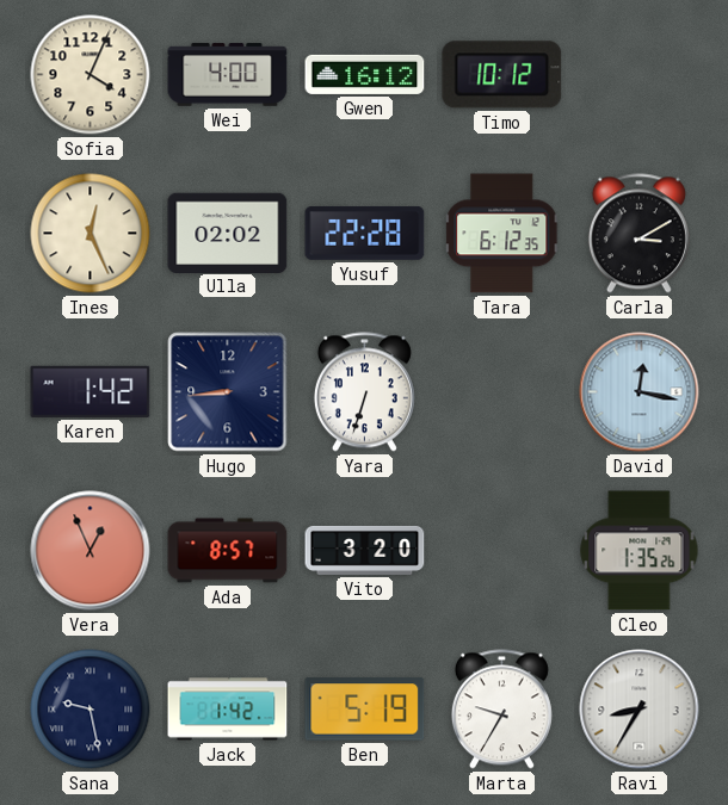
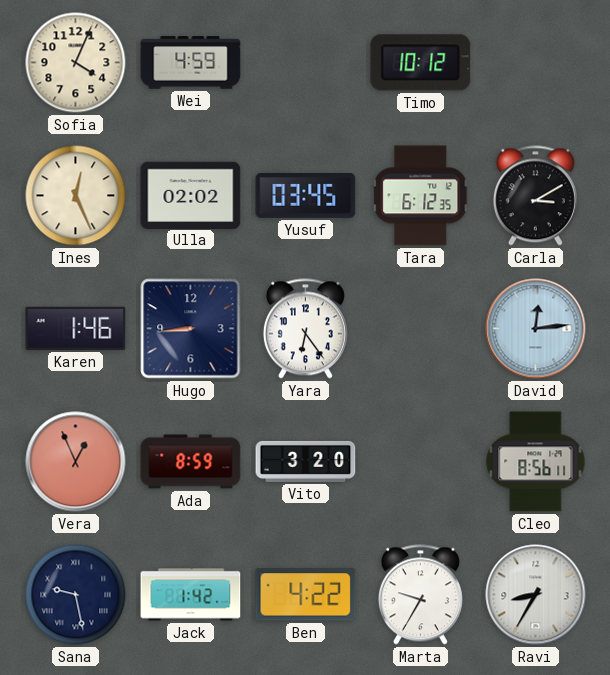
Wei: 4:00 -> 4:59
Gwen: 16:12 -> none
Yusuf: 22:28 -> 03:45
Karen: 1:42 -> 1:46
Yara: 6:33 -> 6:24
David: 12:17 -> 12:14
Ada: 8:57 -> 8:59
Cleo: 1:35 -> 8:56
Ben: 5:19 -> 4:22
